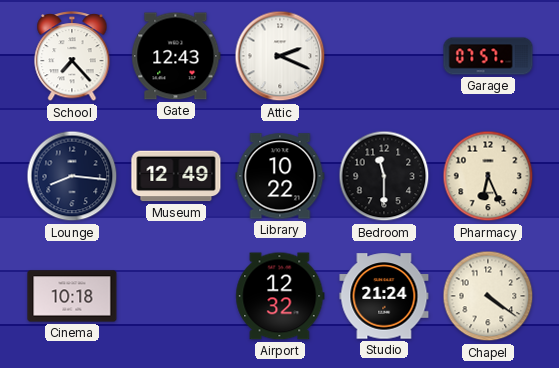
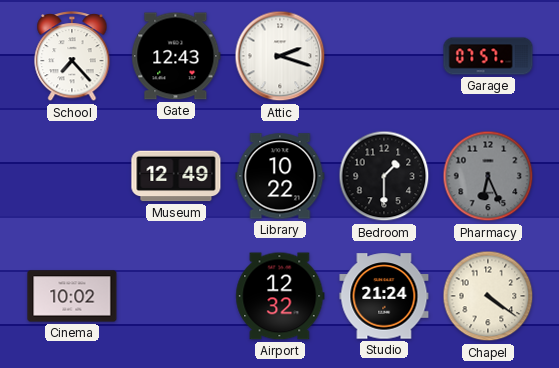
Attic: 2:19 -> 2:18
Lounge: 8:16 -> none
Bedroom: 11:30 -> 1:30
Pharmacy dial: cream -> grey
Cinema: 10:18 -> 10:02
